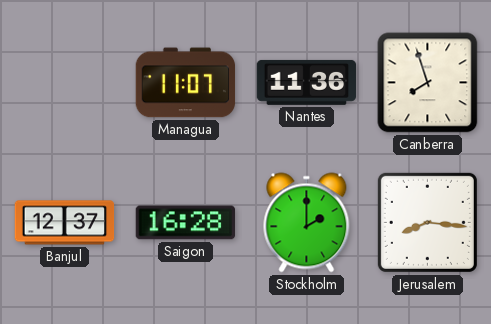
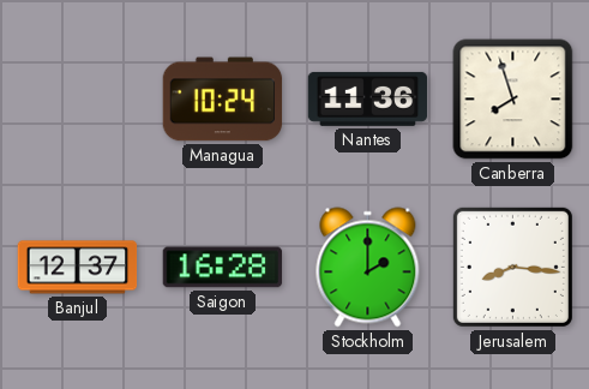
Managua: 11:07 -> 10:24
